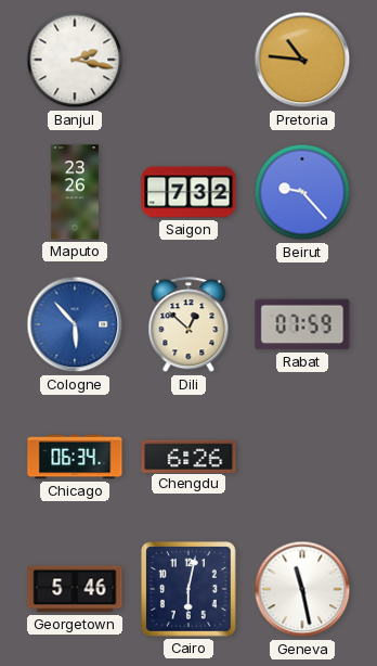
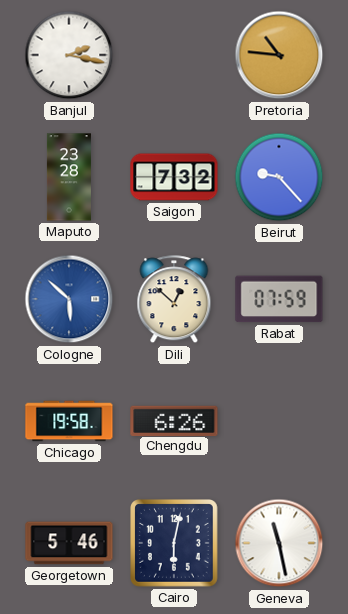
Maputo: 23:26 -> 23:28
Cologne: 5:53 -> 5:52
Chicago: 06:34 -> 19:58
